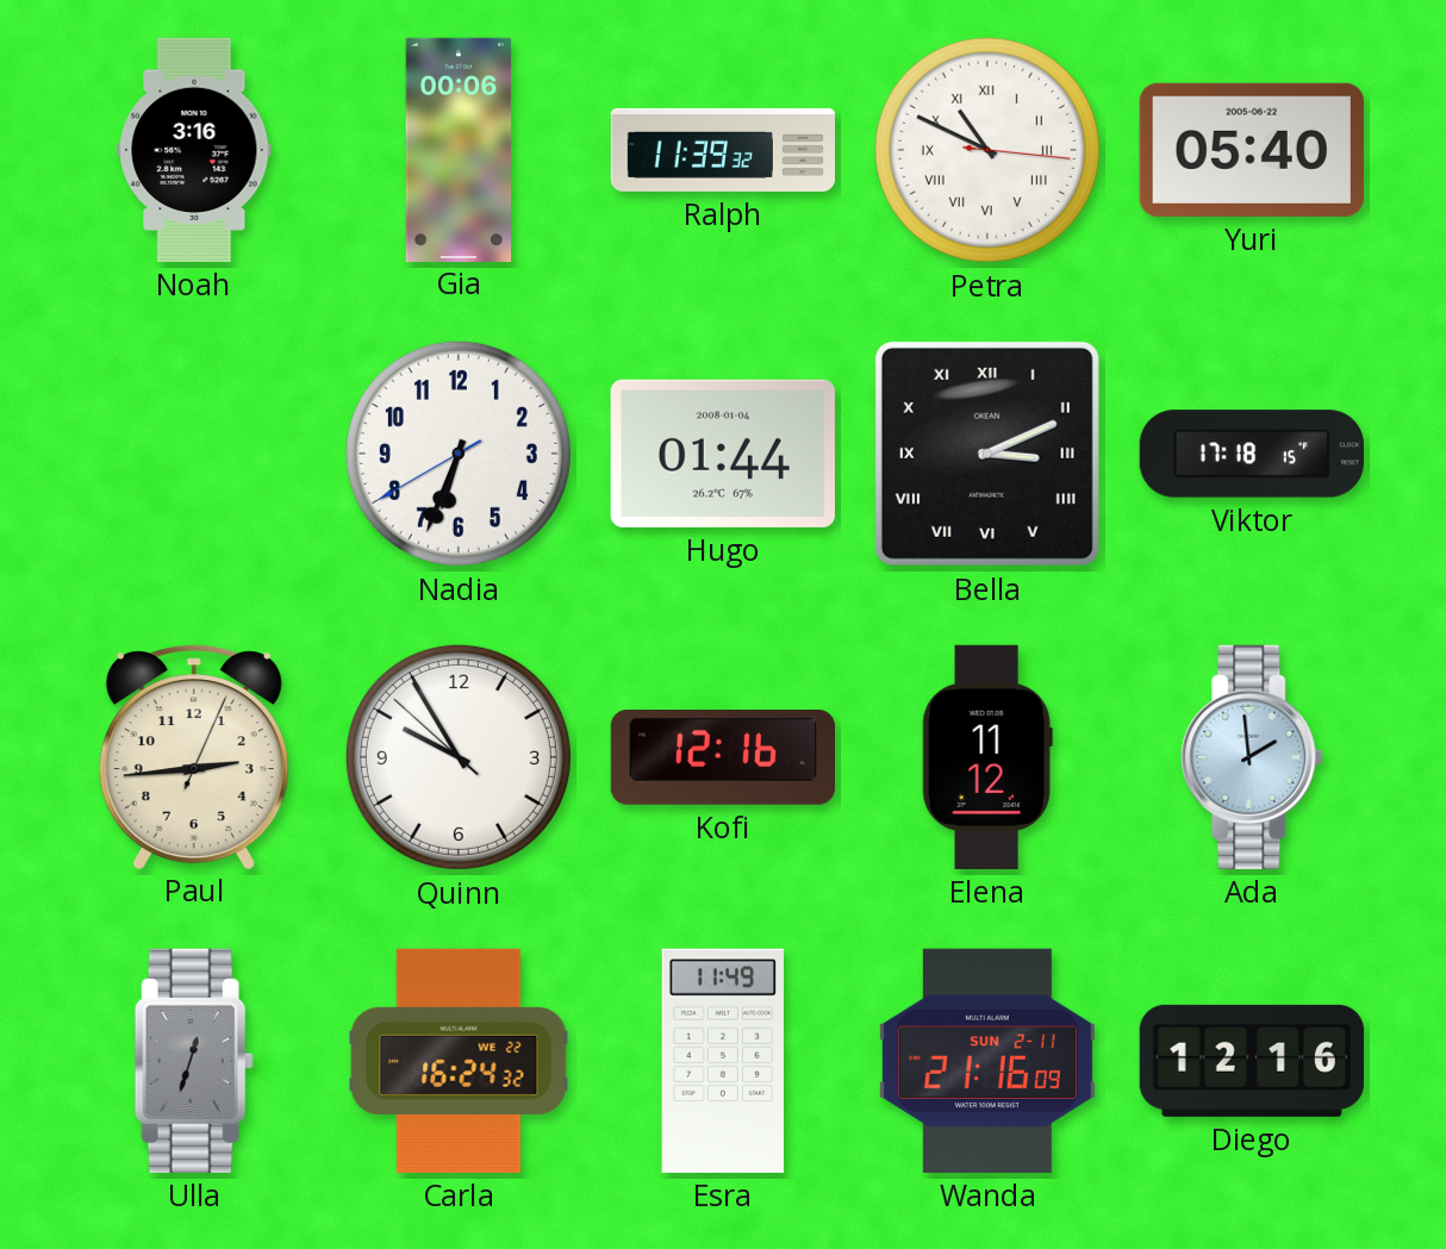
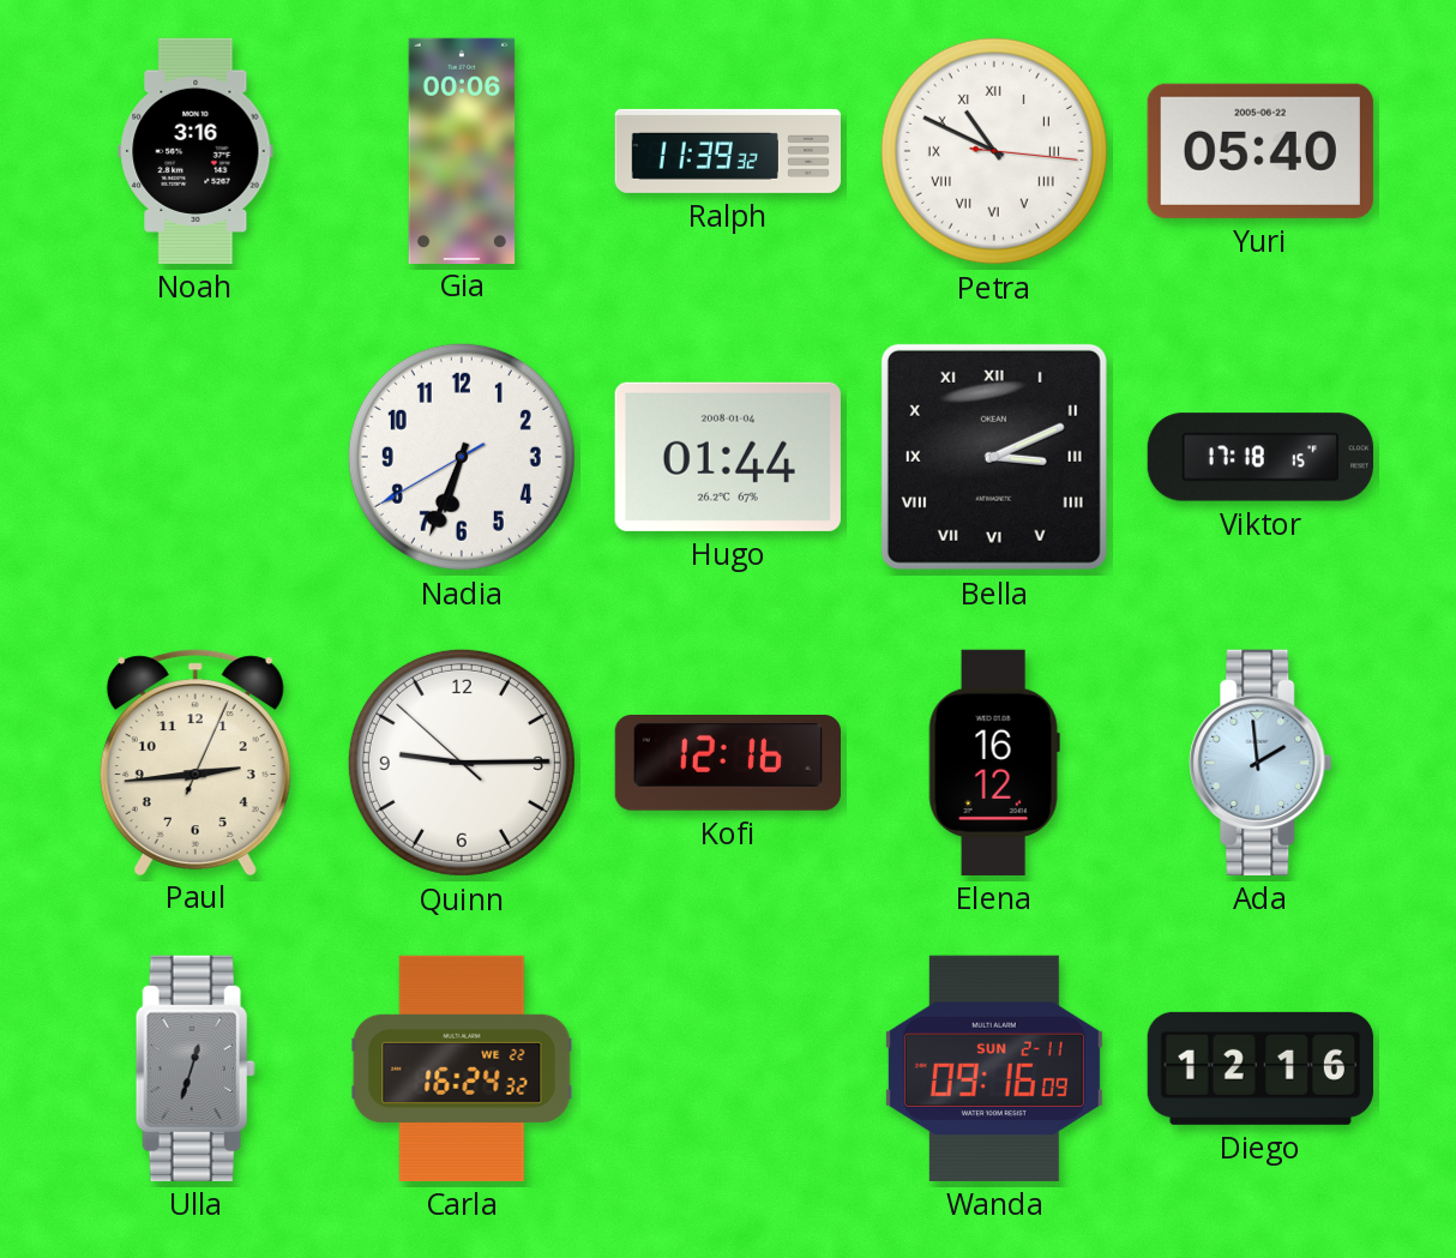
Quinn: 9:54 -> 9:14
Elena: 11:12 -> 16:12
Esra: 11:49 -> none
Wanda: 21:16 -> 09:16
